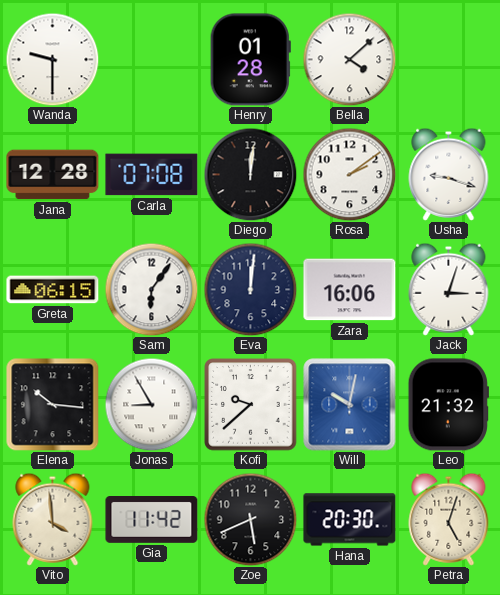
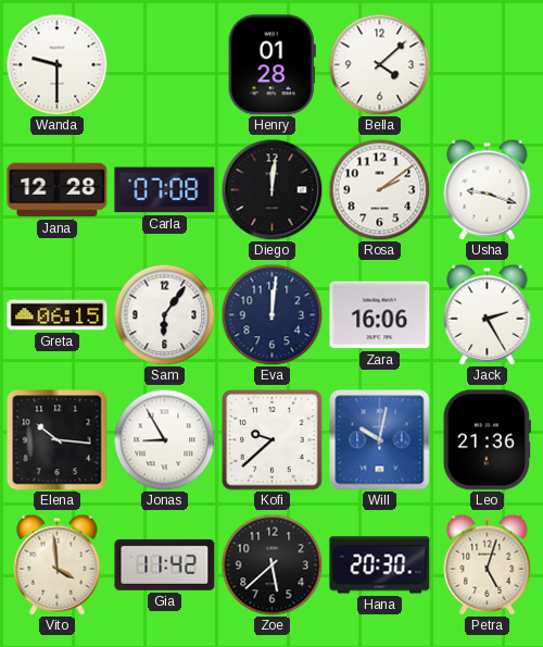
Jack: 3:03 -> 2:25
Leo: 21:32 -> 21:36
Zoe: 5:41 -> 5:38
